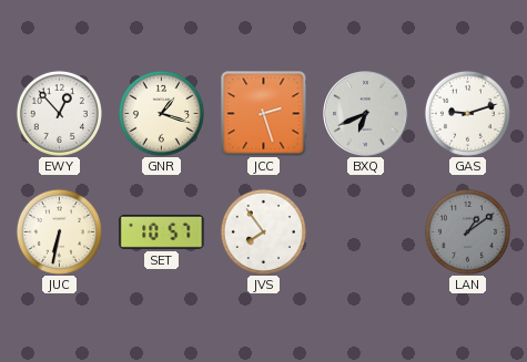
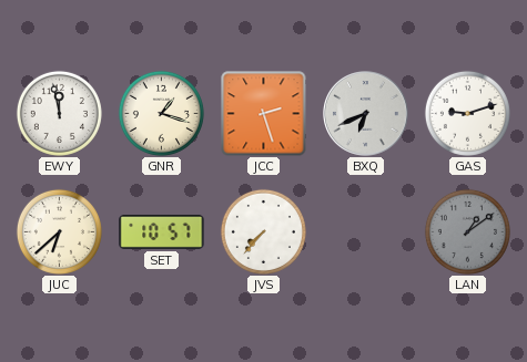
EWY: 12:53 -> 11:58
JUC: 6:32 -> 6:38
JVS: 7:54 -> 7:37
